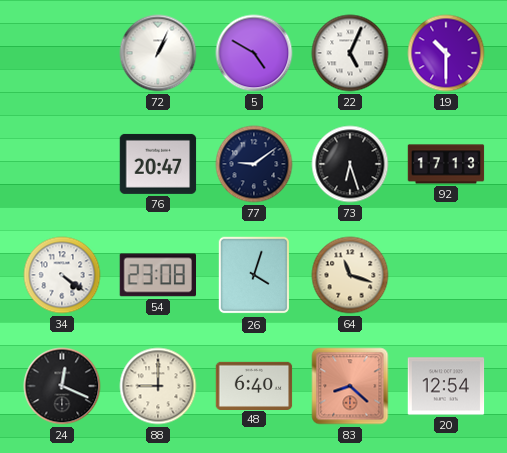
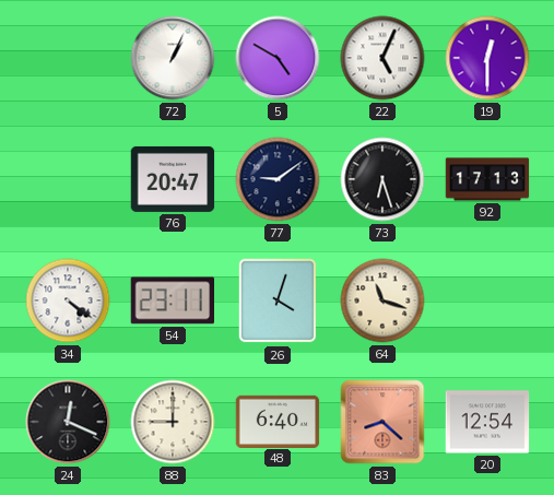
19: 10:30 -> 12:30
54: 23:08 -> 23:11
